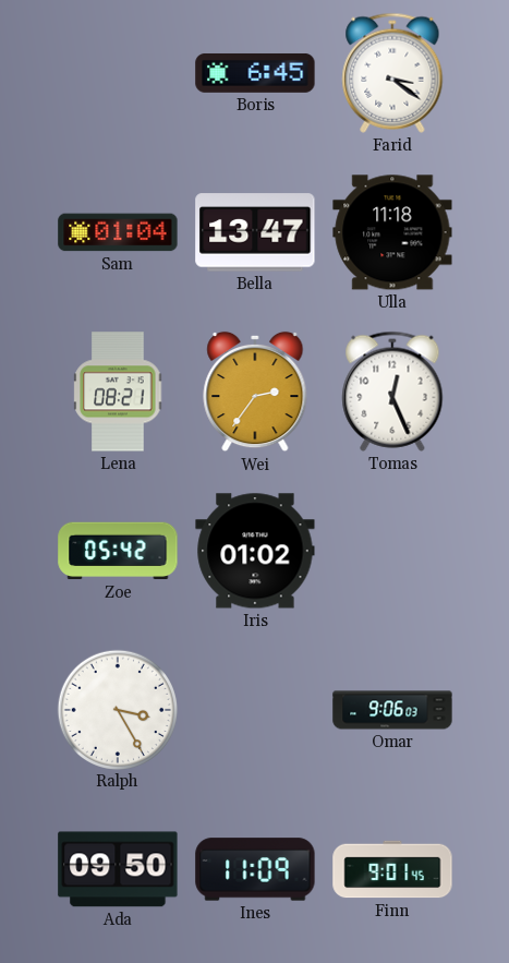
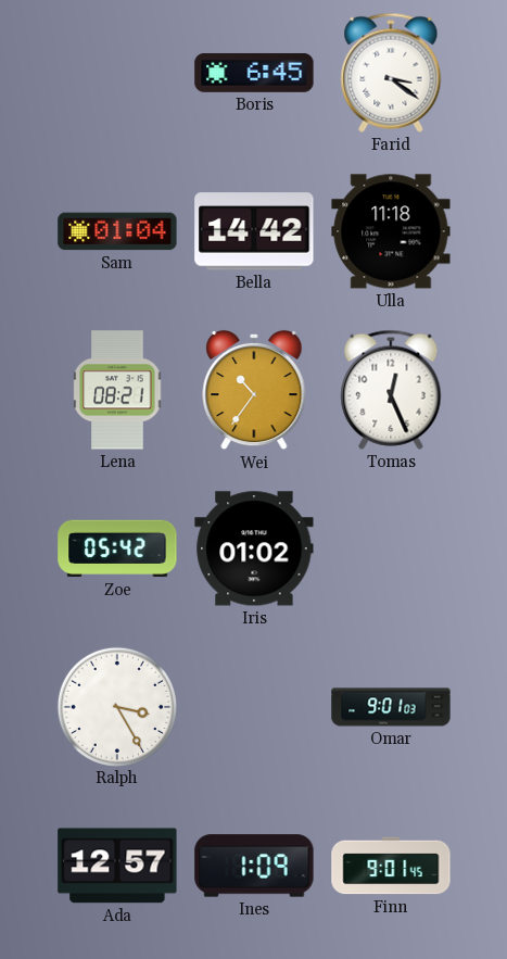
Bella: 13:47 -> 14:42
Wei: 2:36 -> 10:36
Omar: 9:06 -> 9:01
Ada: 09:50 -> 12:57
Ines: 11:09 -> 1:09
